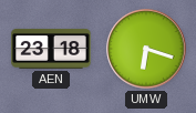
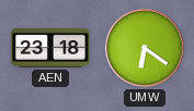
UMW: 6:18 -> 6:21
